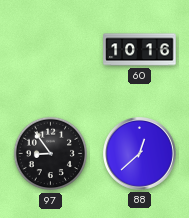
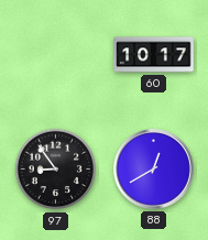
60: 10:16 -> 10:17
88: 12:38 -> 12:40
